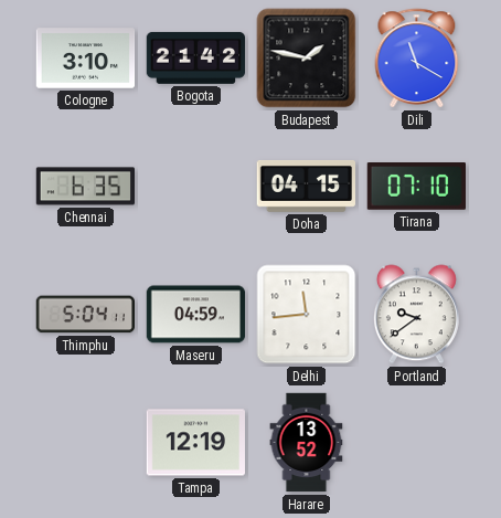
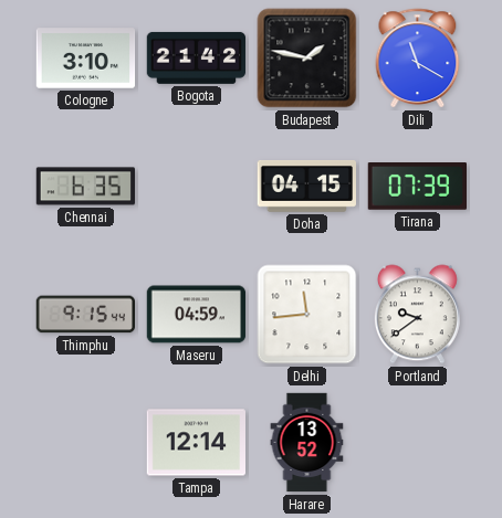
Tirana: 07:10 -> 07:39
Thimphu: 5:04 -> 9:15
Tampa: 12:19 -> 12:14
